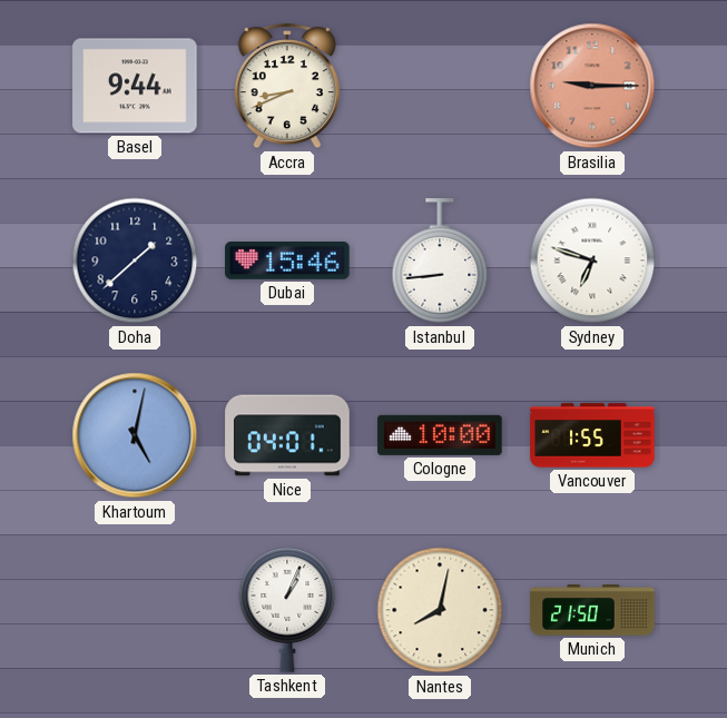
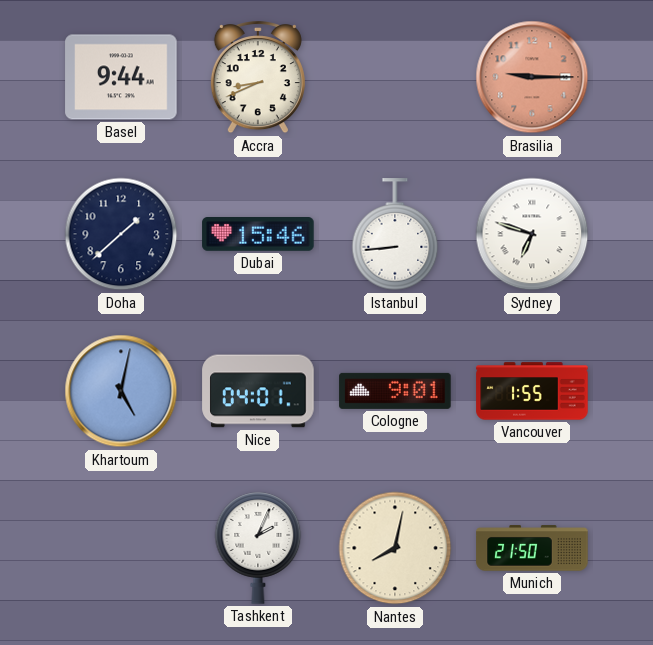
Cologne: 10:00 -> 9:01
Tashkent: 1:04 -> 2:04
